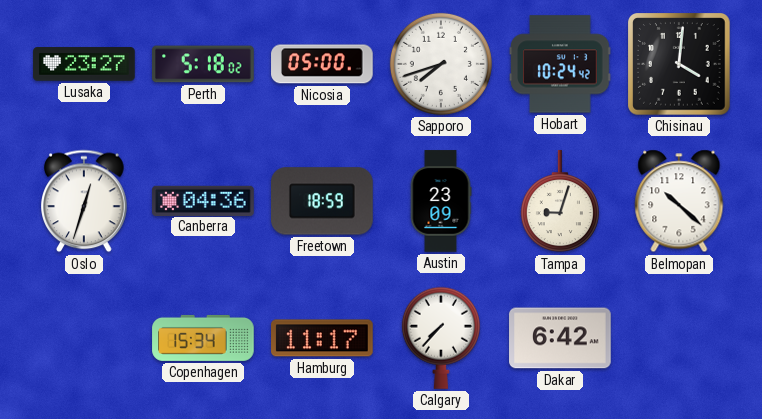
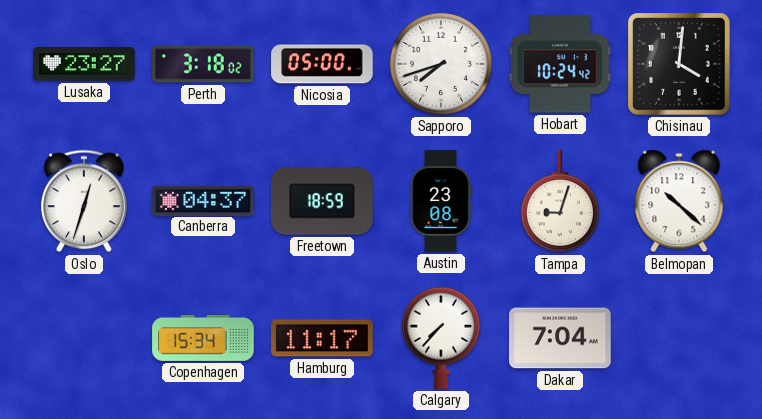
Perth: 5:18 -> 3:18
Canberra: 04:36 -> 04:37
Austin: 23:09 -> 23:08
Dakar: 6:42 -> 7:04
